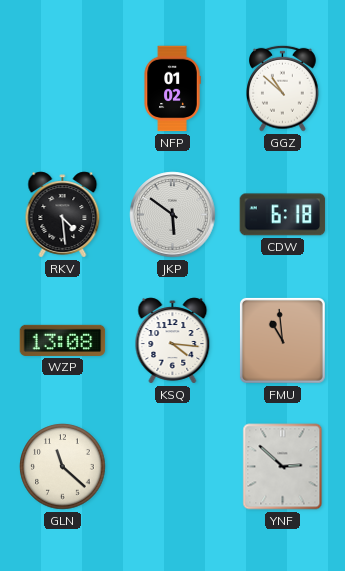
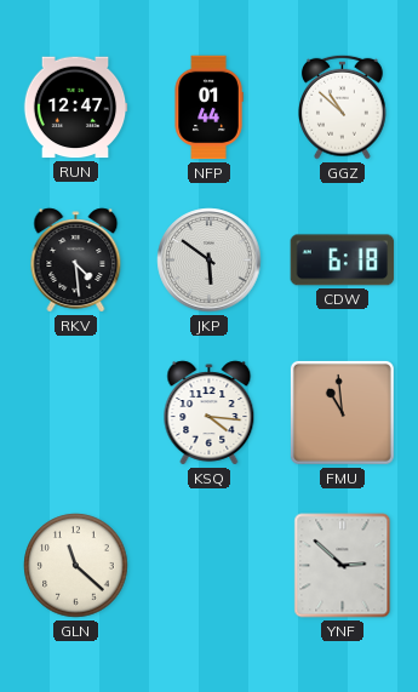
RUN: none -> 12:47
NFP: 01:02 -> 01:44
WZP: 13:08 -> none
